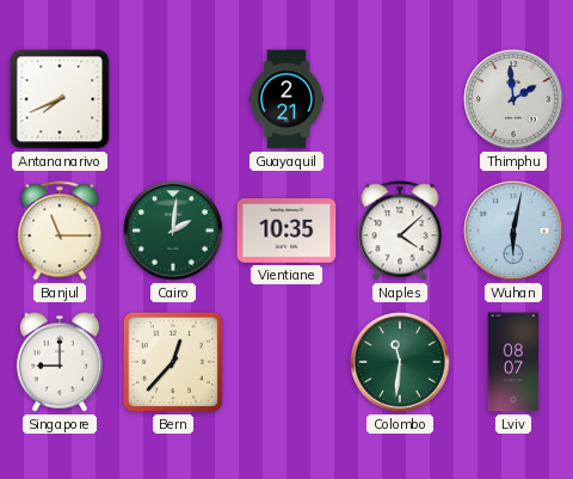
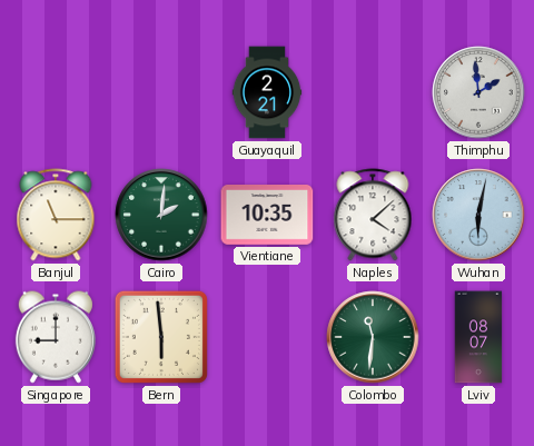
Antananarivo: 7:41 -> none
Bern: 12:37 -> 5:59
